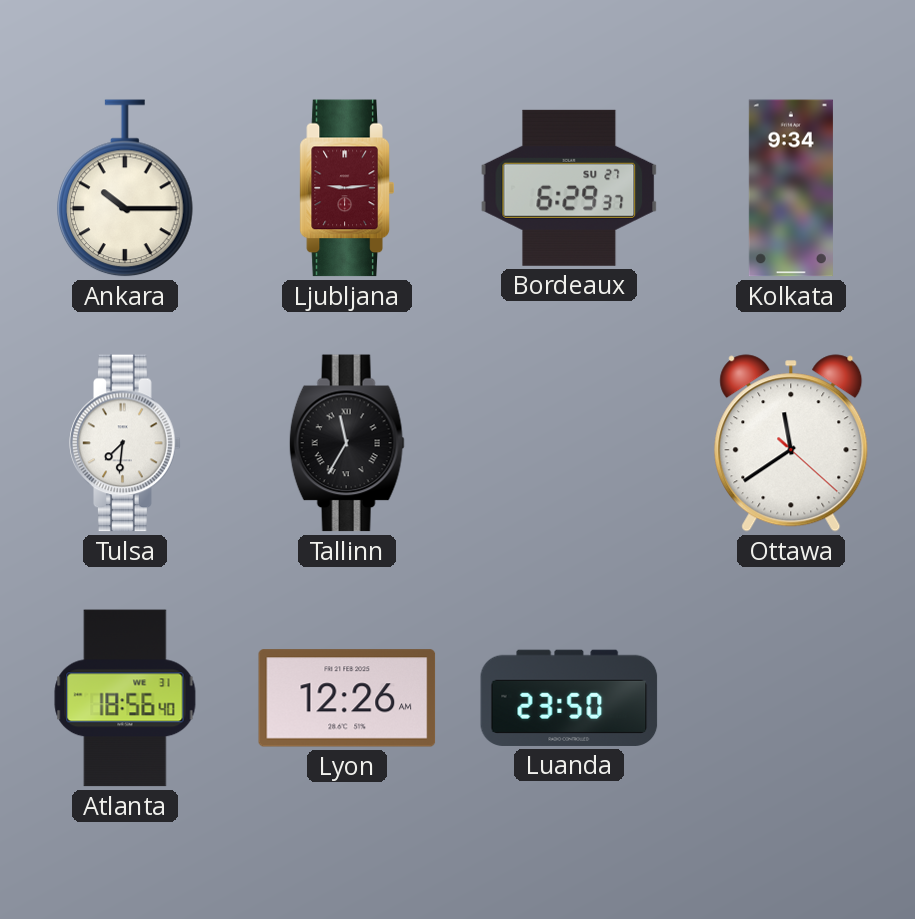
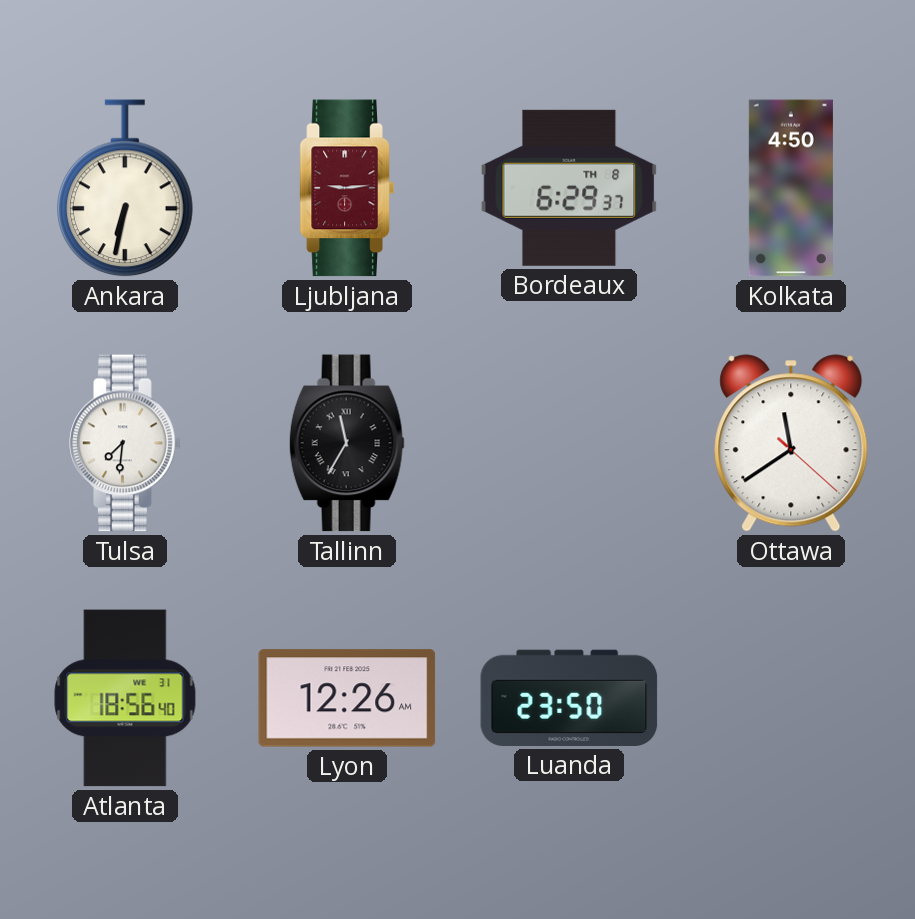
Ankara: 10:15 -> 6:32
Bordeaux date: SU 27 -> TH 8
Kolkata: 9:34 -> 4:50
